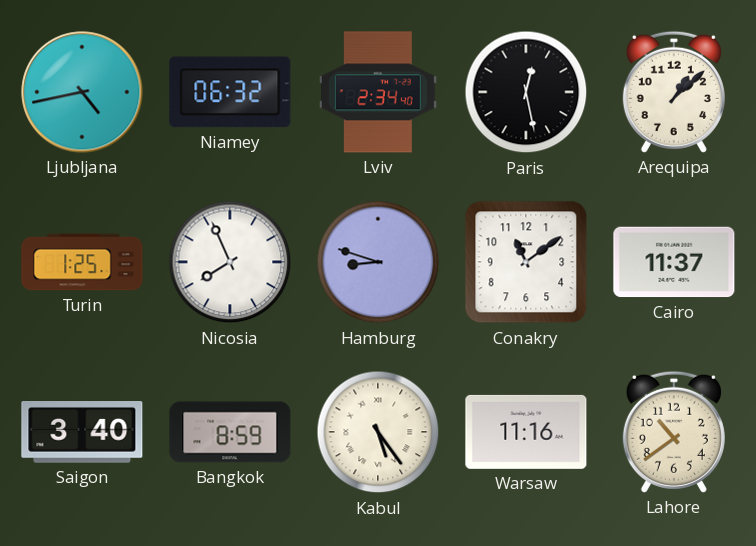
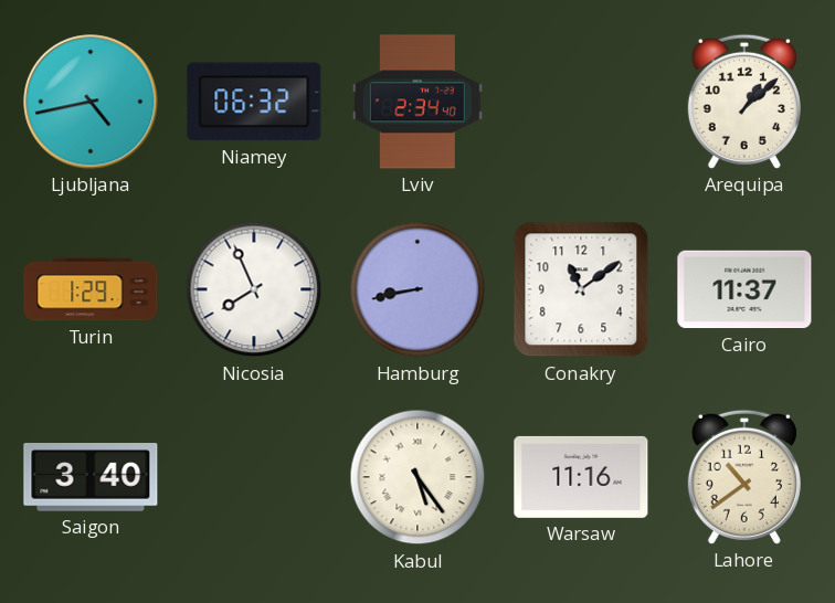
Paris: 12:28 -> none
Turin: 1:25 -> 1:29
Hamburg: 8:48 -> 8:43
Bangkok: 8:59 -> none
